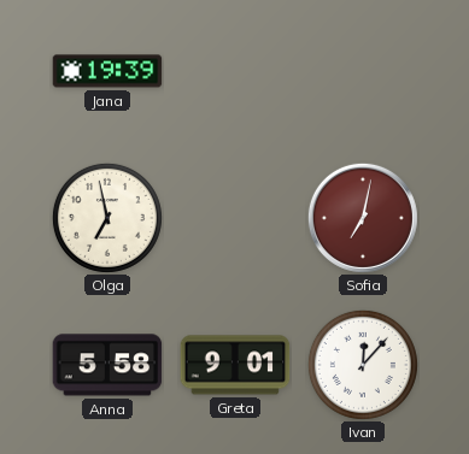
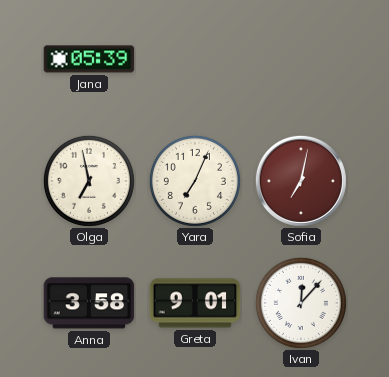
Jana: 19:39 -> 05:39
Yara: none -> 7:04
Anna: 5:58 -> 3:58
